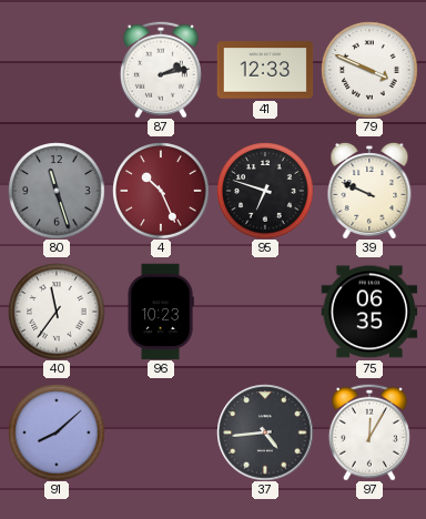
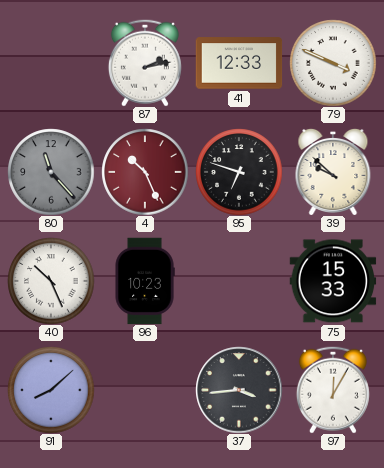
80: 11:27 -> 11:23
39: 9:49 -> 9:52
40: 11:36 -> 10:26
75: 06:35 -> 15:33
37: 4:44 -> 3:44
